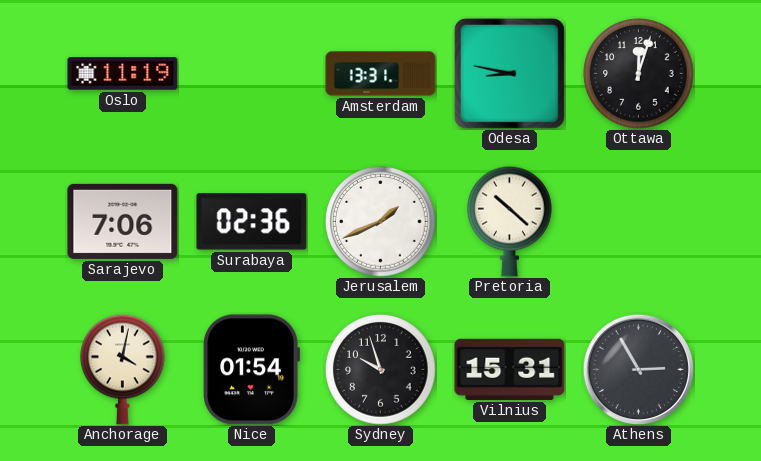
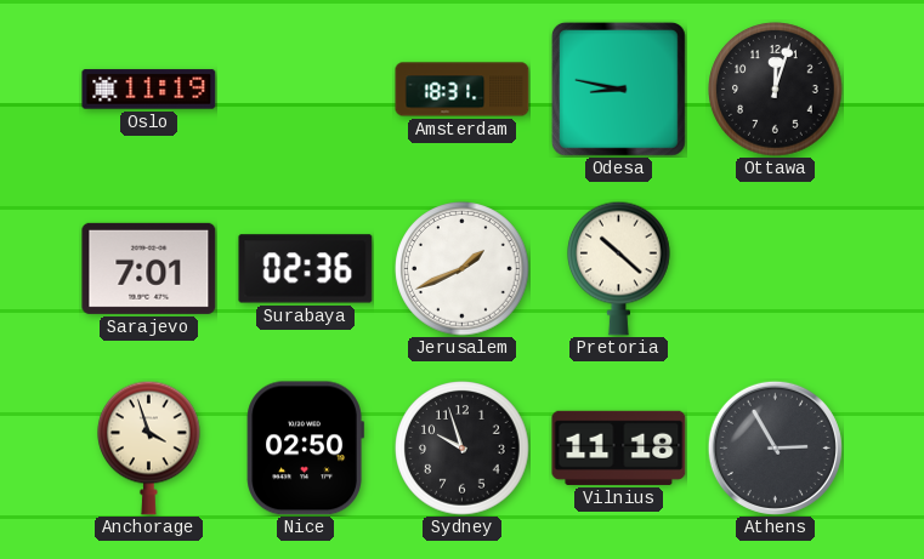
Amsterdam: 13:31 -> 18:31
Sarajevo: 7:06 -> 7:01
Anchorage: 4:02 -> 3:57
Nice: 01:54 -> 02:50
Vilnius: 15:31 -> 11:18
